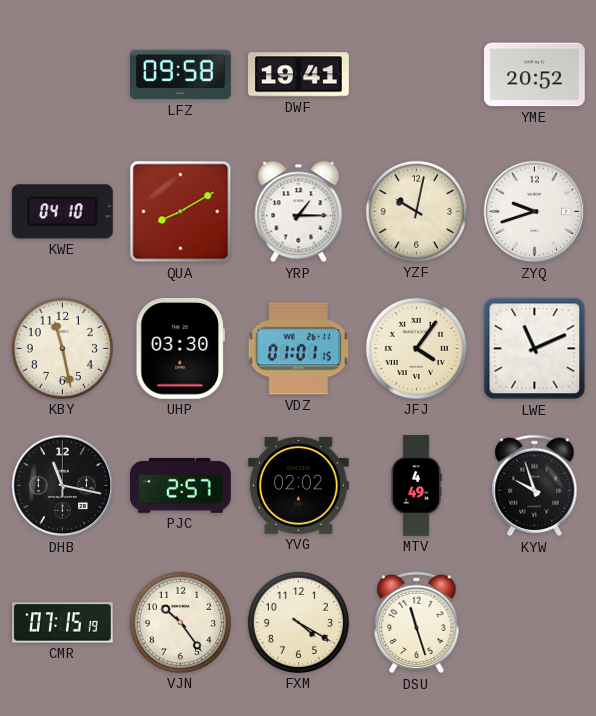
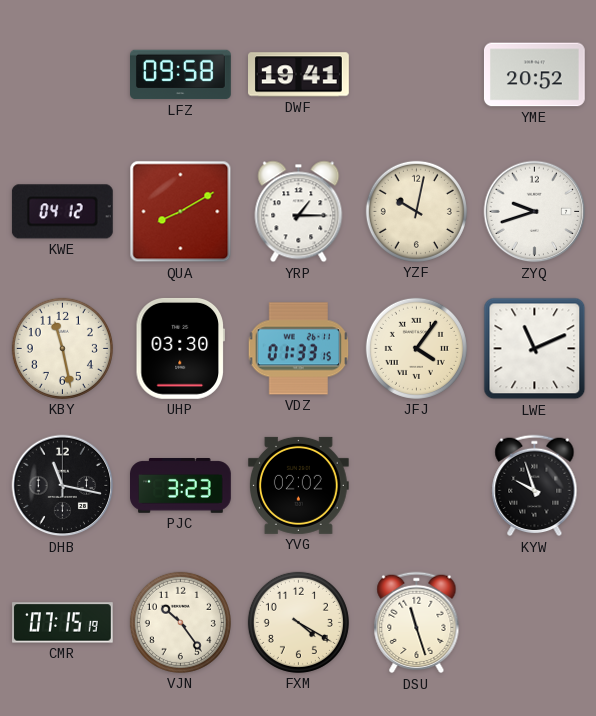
KWE: 04:10 -> 04:12
VDZ: 01:01 -> 01:33
PJC: 2:57 -> 3:23
MTV: 4:49 -> none
